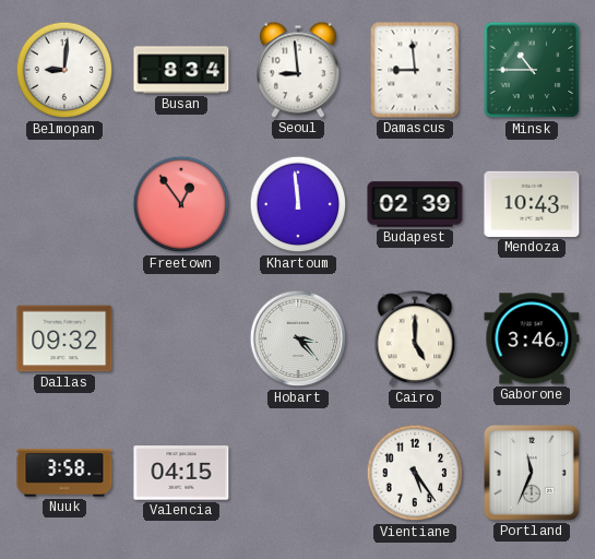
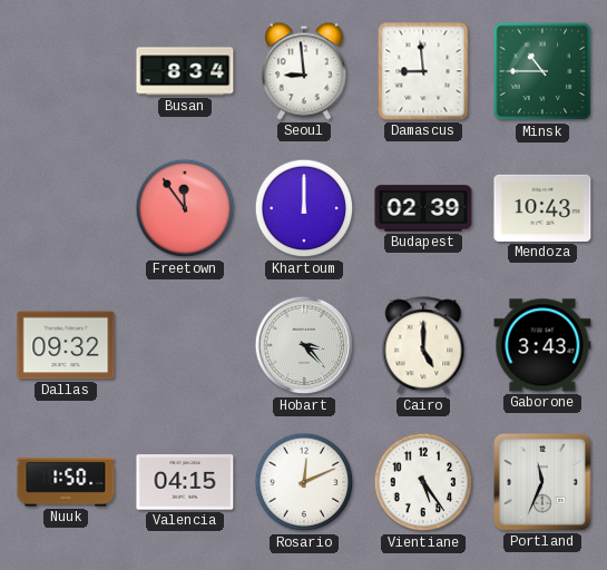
Belmopan: 9:01 -> none
Freetown: 12:54 -> 11:54
Khartoum: 11:59 -> 12:00
Gaborone: 3:46 -> 3:43
Nuuk: 3:58 -> 1:50
Rosario: none -> 12:11
